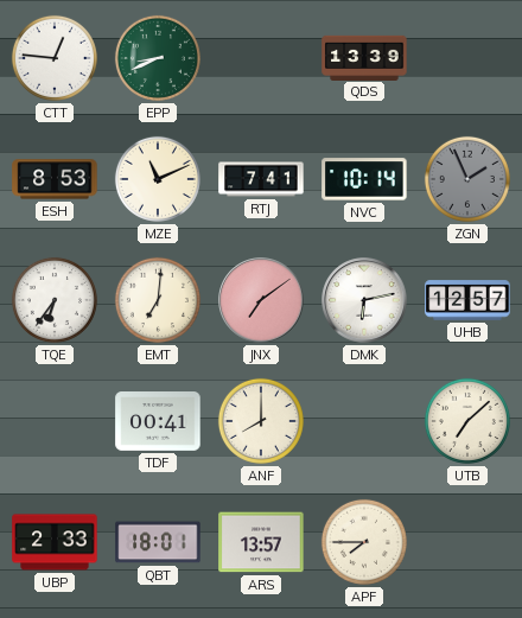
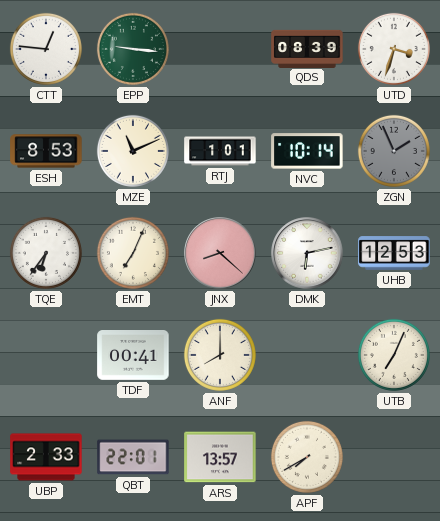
EPP: 8:41 -> 9:16
QDS: 13:39 -> 08:39
UTD: none -> 3:33
RTJ: 7:41 -> 1:01
EMT: 7:01 -> 7:04
JNX: 7:09 -> 8:22
UHB: 12:57 -> 12:53
UTB: 7:08 -> 7:04
QBT: 18:01 -> 22:01
APF: 7:45 -> 7:40
